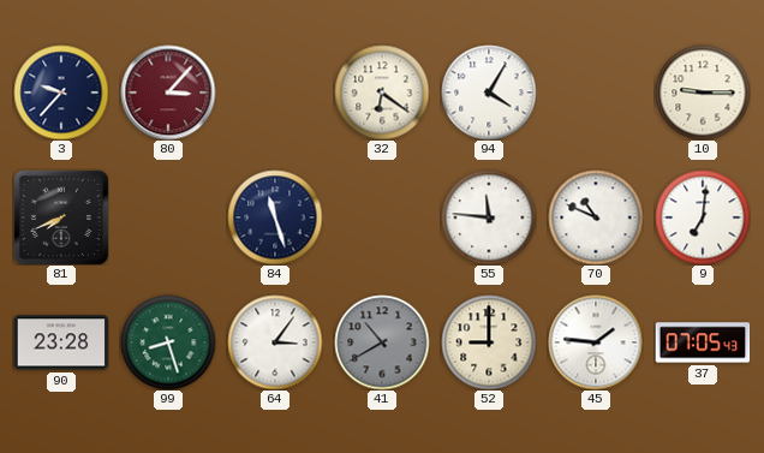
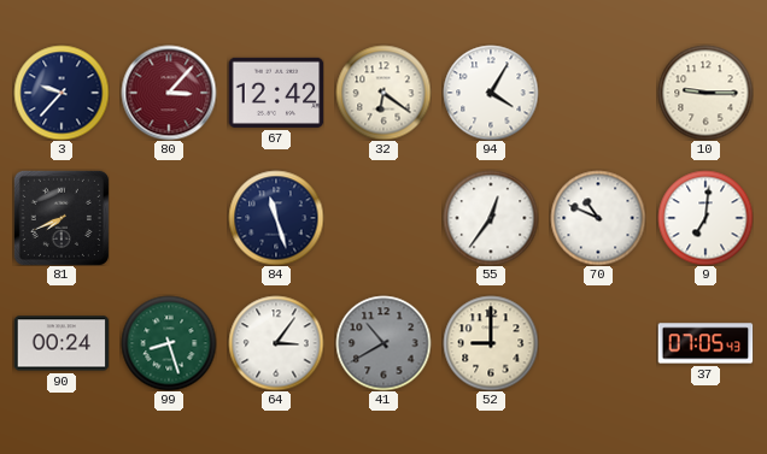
67: none -> 12:42
55: 11:46 -> 12:36
90: 23:28 -> 00:24
45: 1:46 -> none
